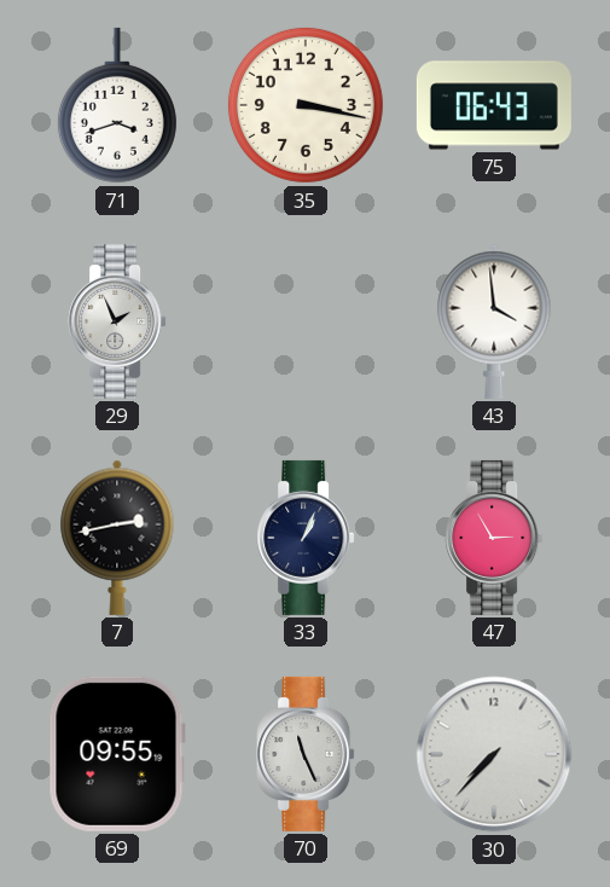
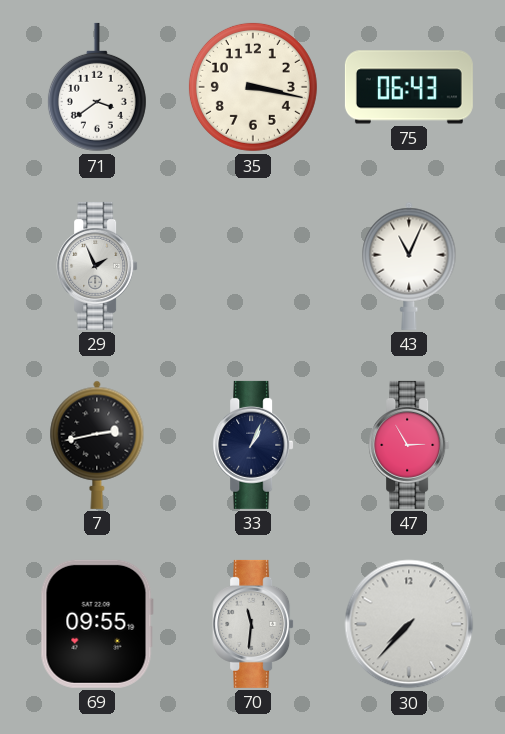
71: 3:42 -> 3:39
43: 3:59 -> 11:04
70: 11:26 -> 11:31
